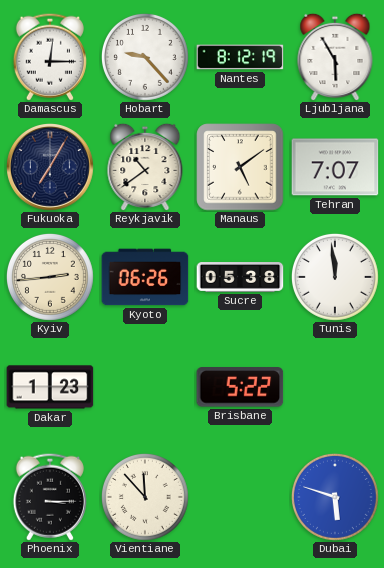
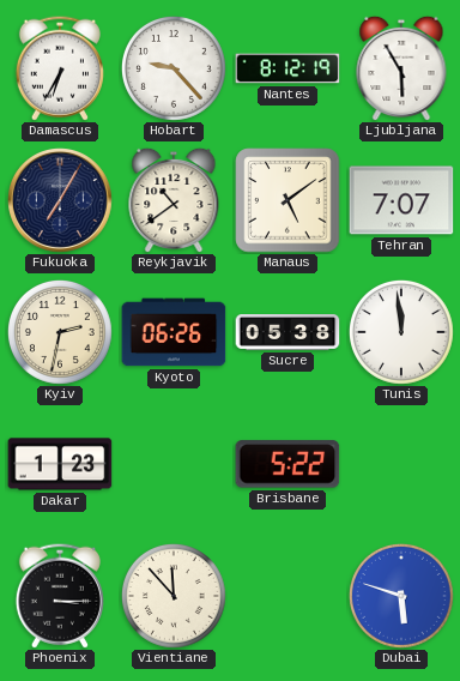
Damascus: 12:15 -> 6:35
Kyiv: 2:44 -> 2:32
